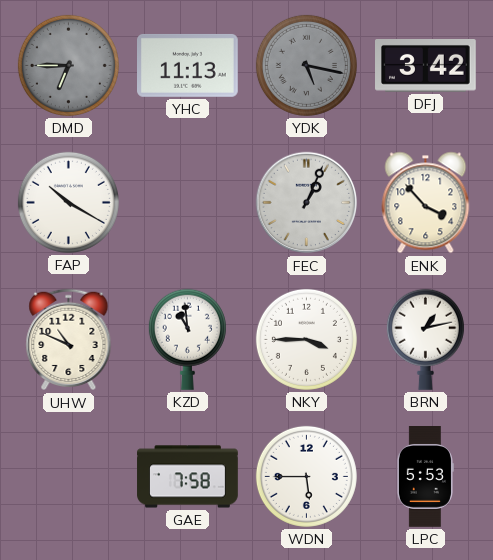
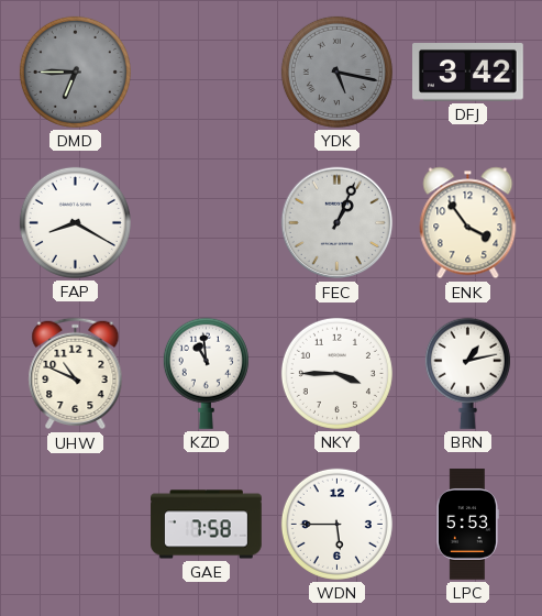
YHC: 11:13 -> none
FAP: 10:20 -> 8:20
ENK: 3:53 -> 3:54
